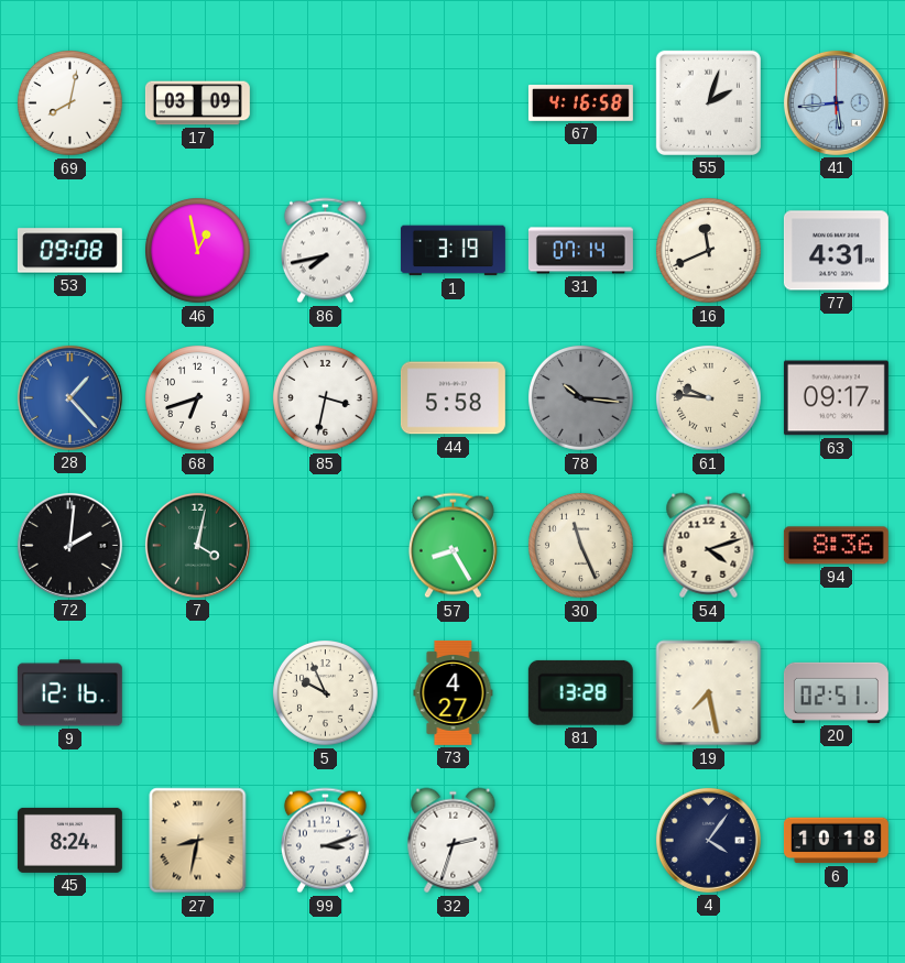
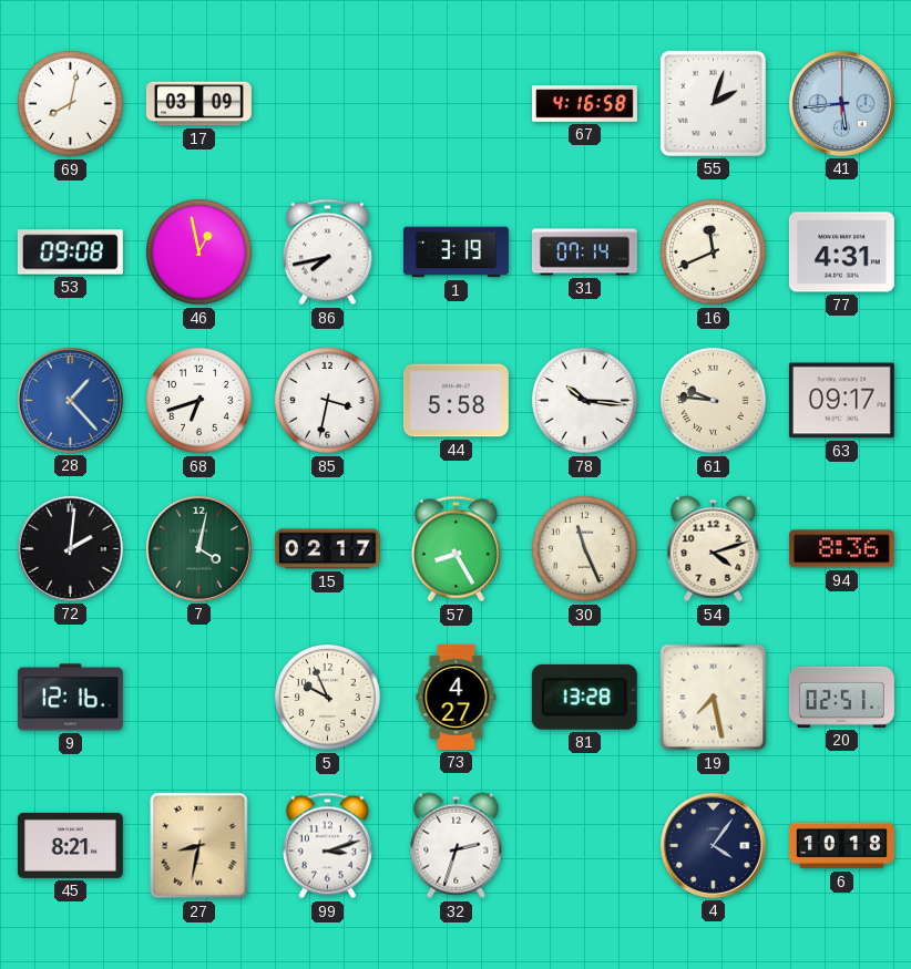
78 dial: grey -> white
15: none -> 02:17
45: 8:24 -> 8:21
